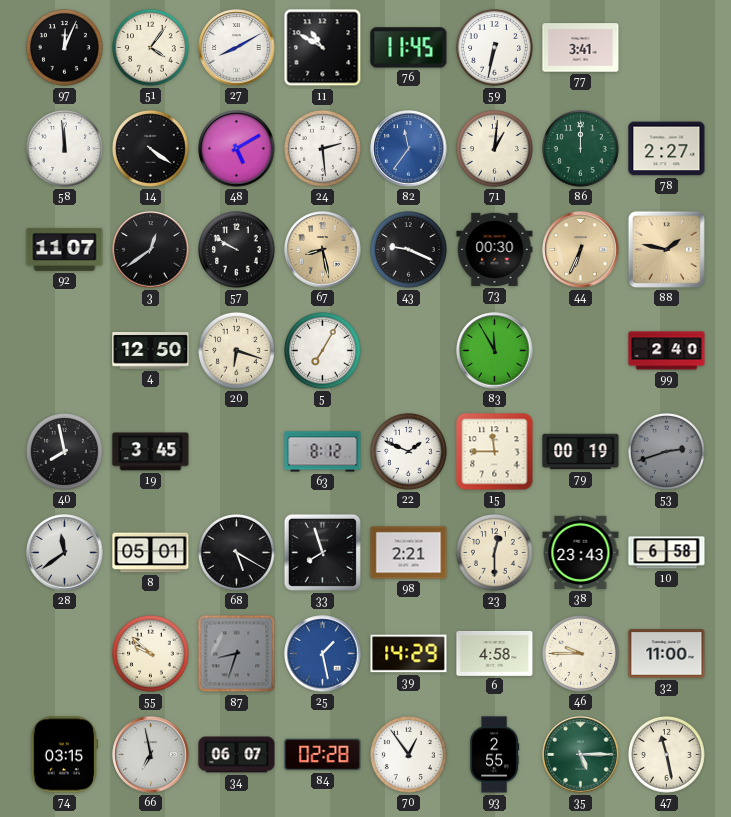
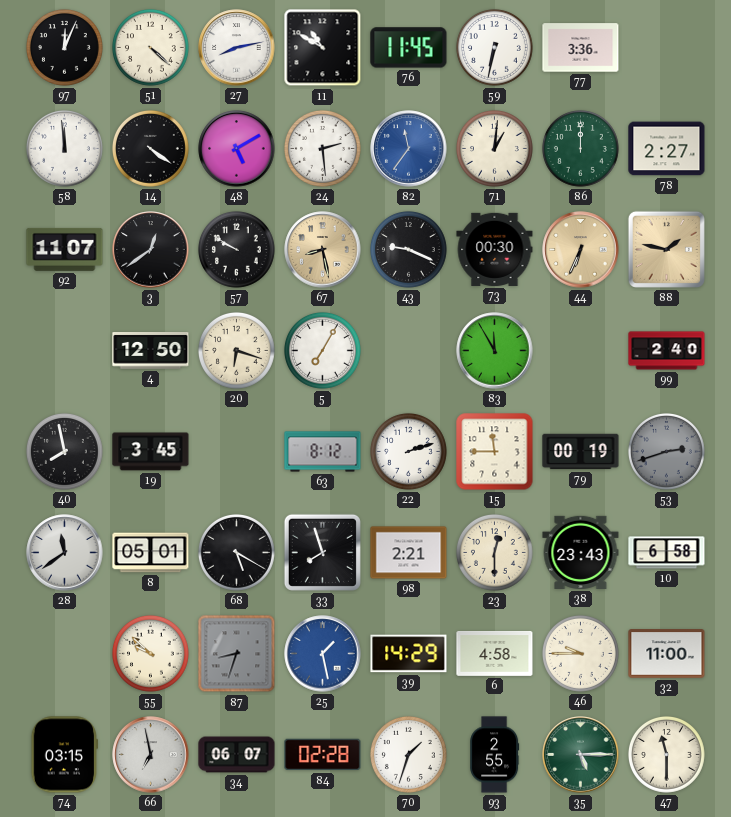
51: 4:06 -> 4:22
27: 8:10 -> 8:13
77: 3:41 -> 3:36
22: 1:49 -> 2:12
70: 12:54 -> 1:33
47: 11:28 -> 11:30
